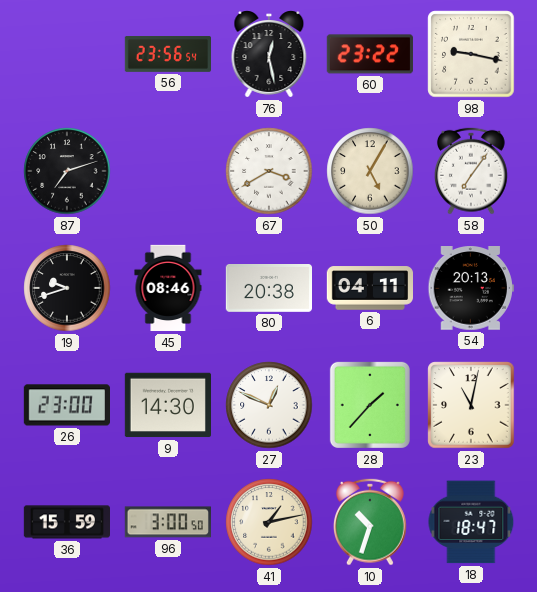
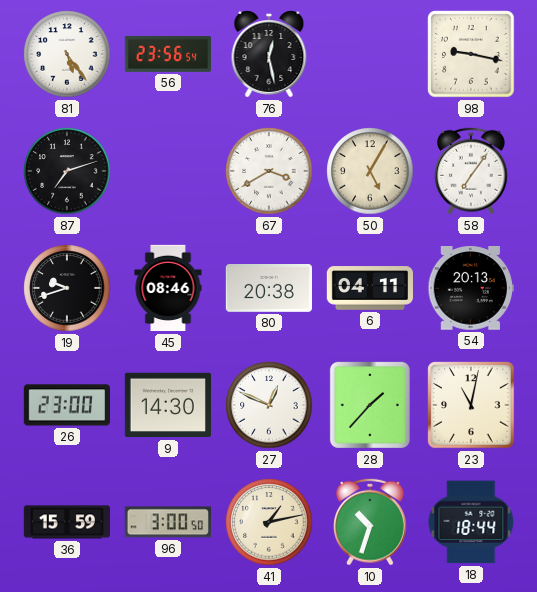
81: none -> 5:24
60: 23:22 -> none
18: 18:47 -> 18:44
